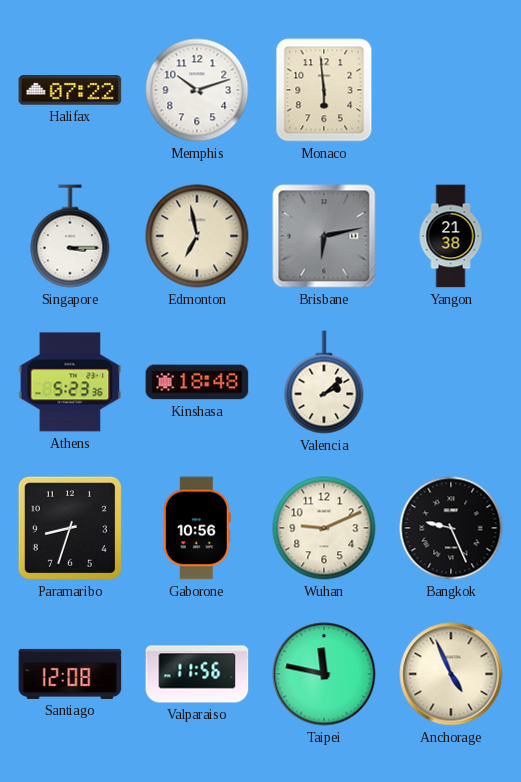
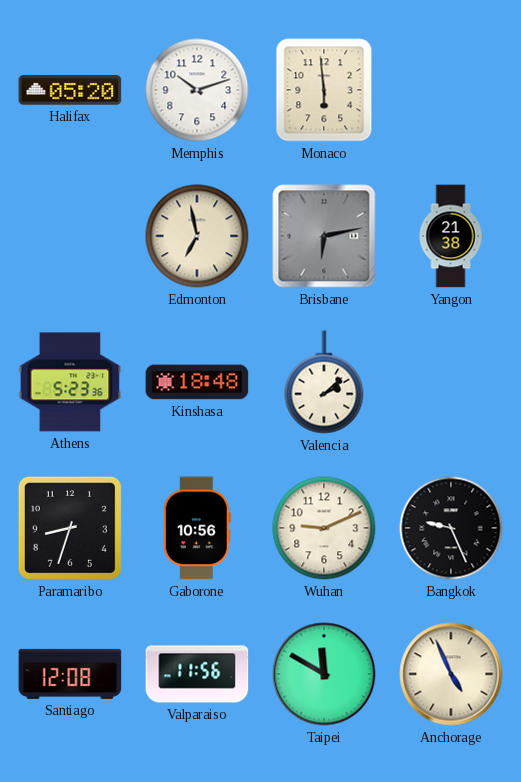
Halifax: 07:22 -> 05:20
Singapore: 3:15 -> none
Taipei: 11:47 -> 11:50
